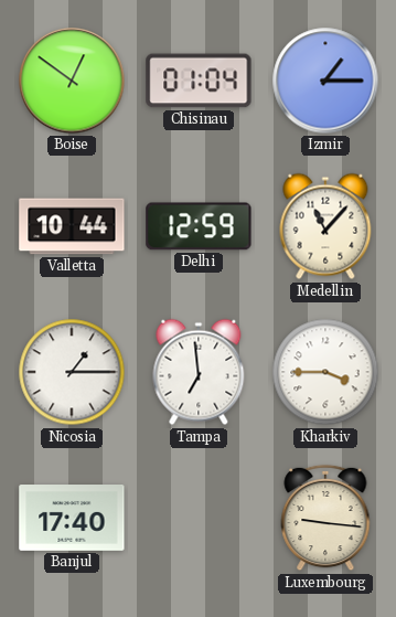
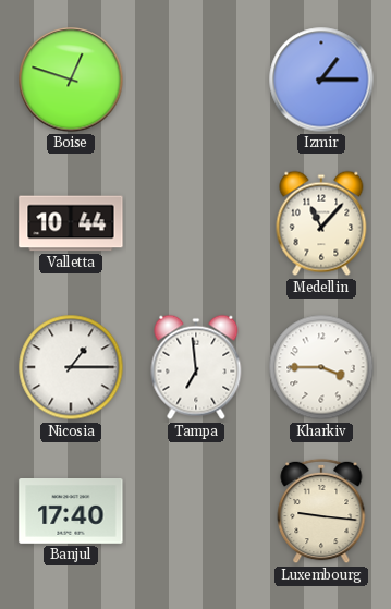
Boise: 12:51 -> 12:48
Chisinau: 01:04 -> none
Delhi: 12:59 -> none
